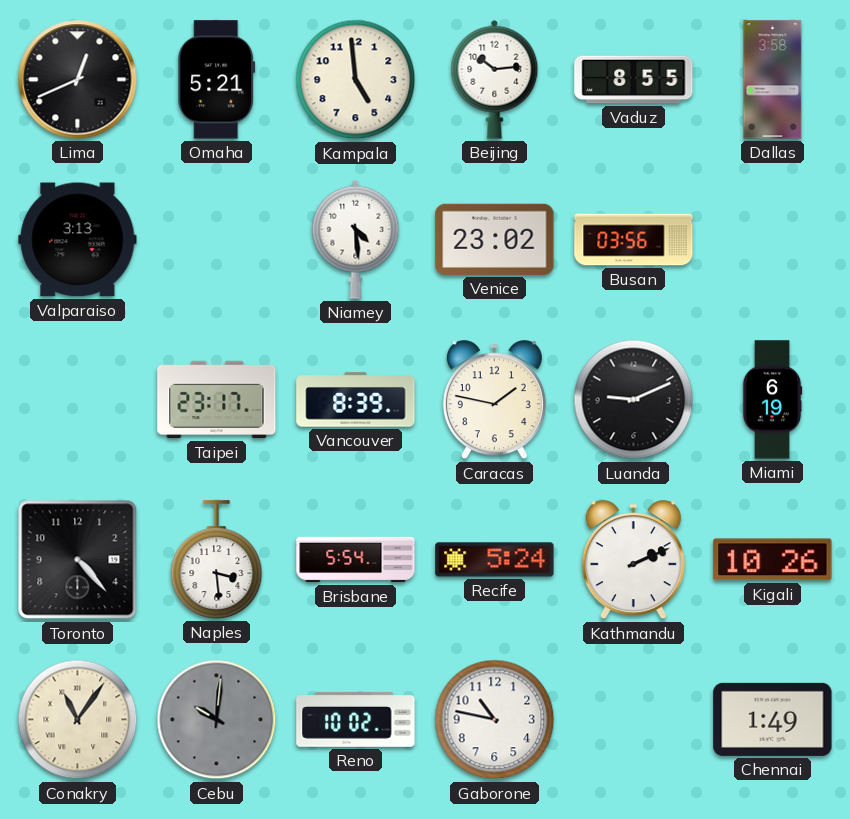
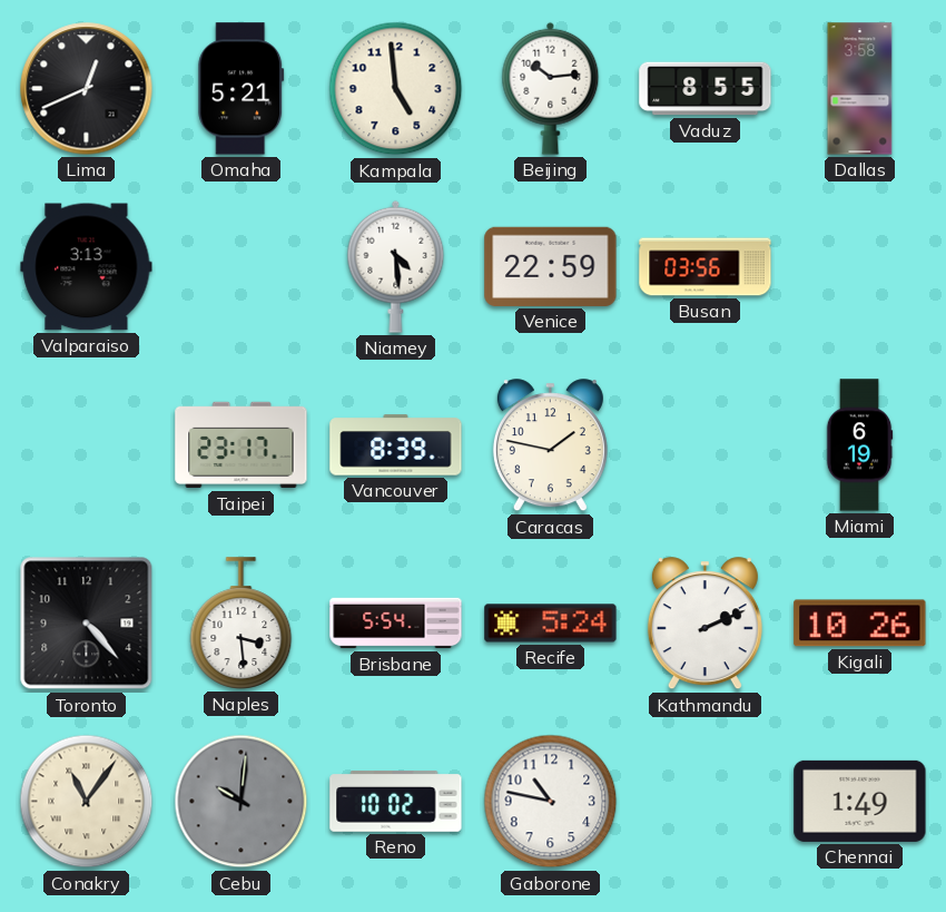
Venice: 23:02 -> 22:59
Luanda: 9:11 -> none
